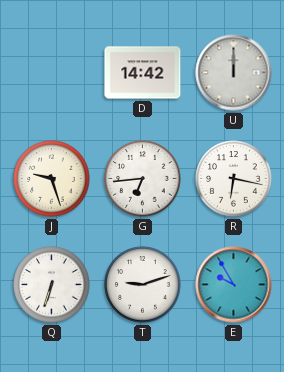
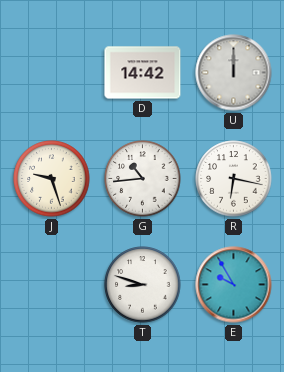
G: 6:44 -> 10:44
Q: 6:33 -> none
T: 9:12 -> 8:48
